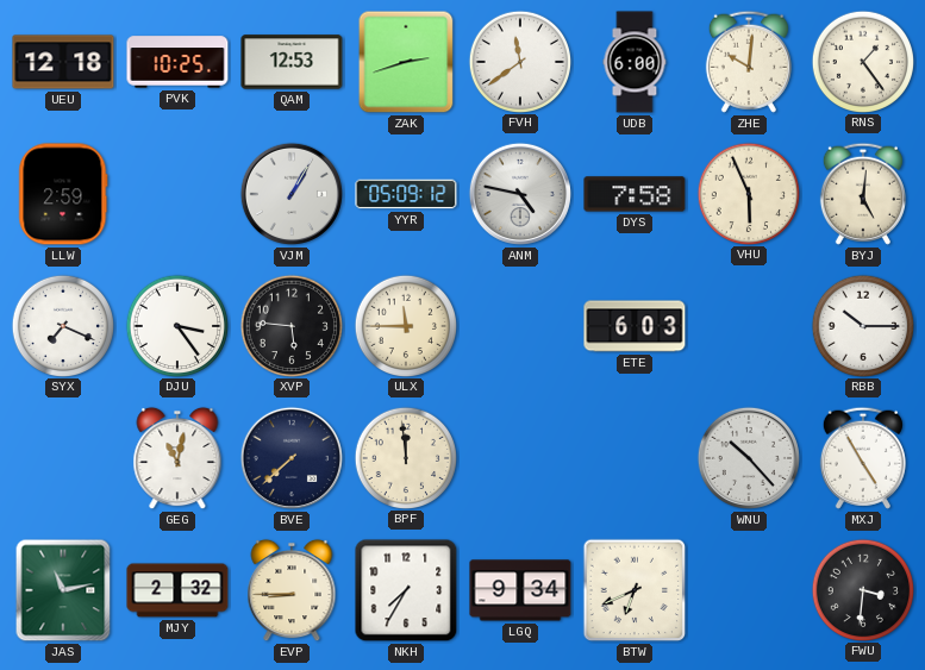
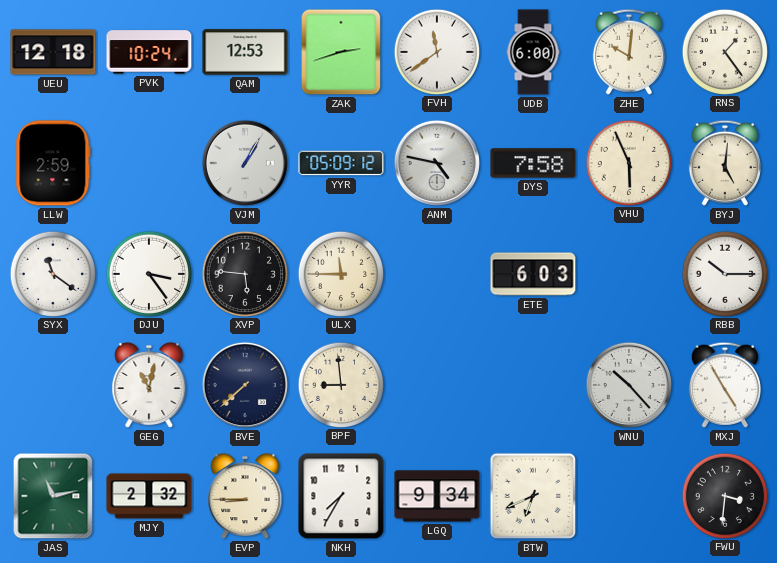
PVK: 10:25 -> 10:24
SYX: 7:19 -> 11:21
BPF: 11:59 -> 8:59
